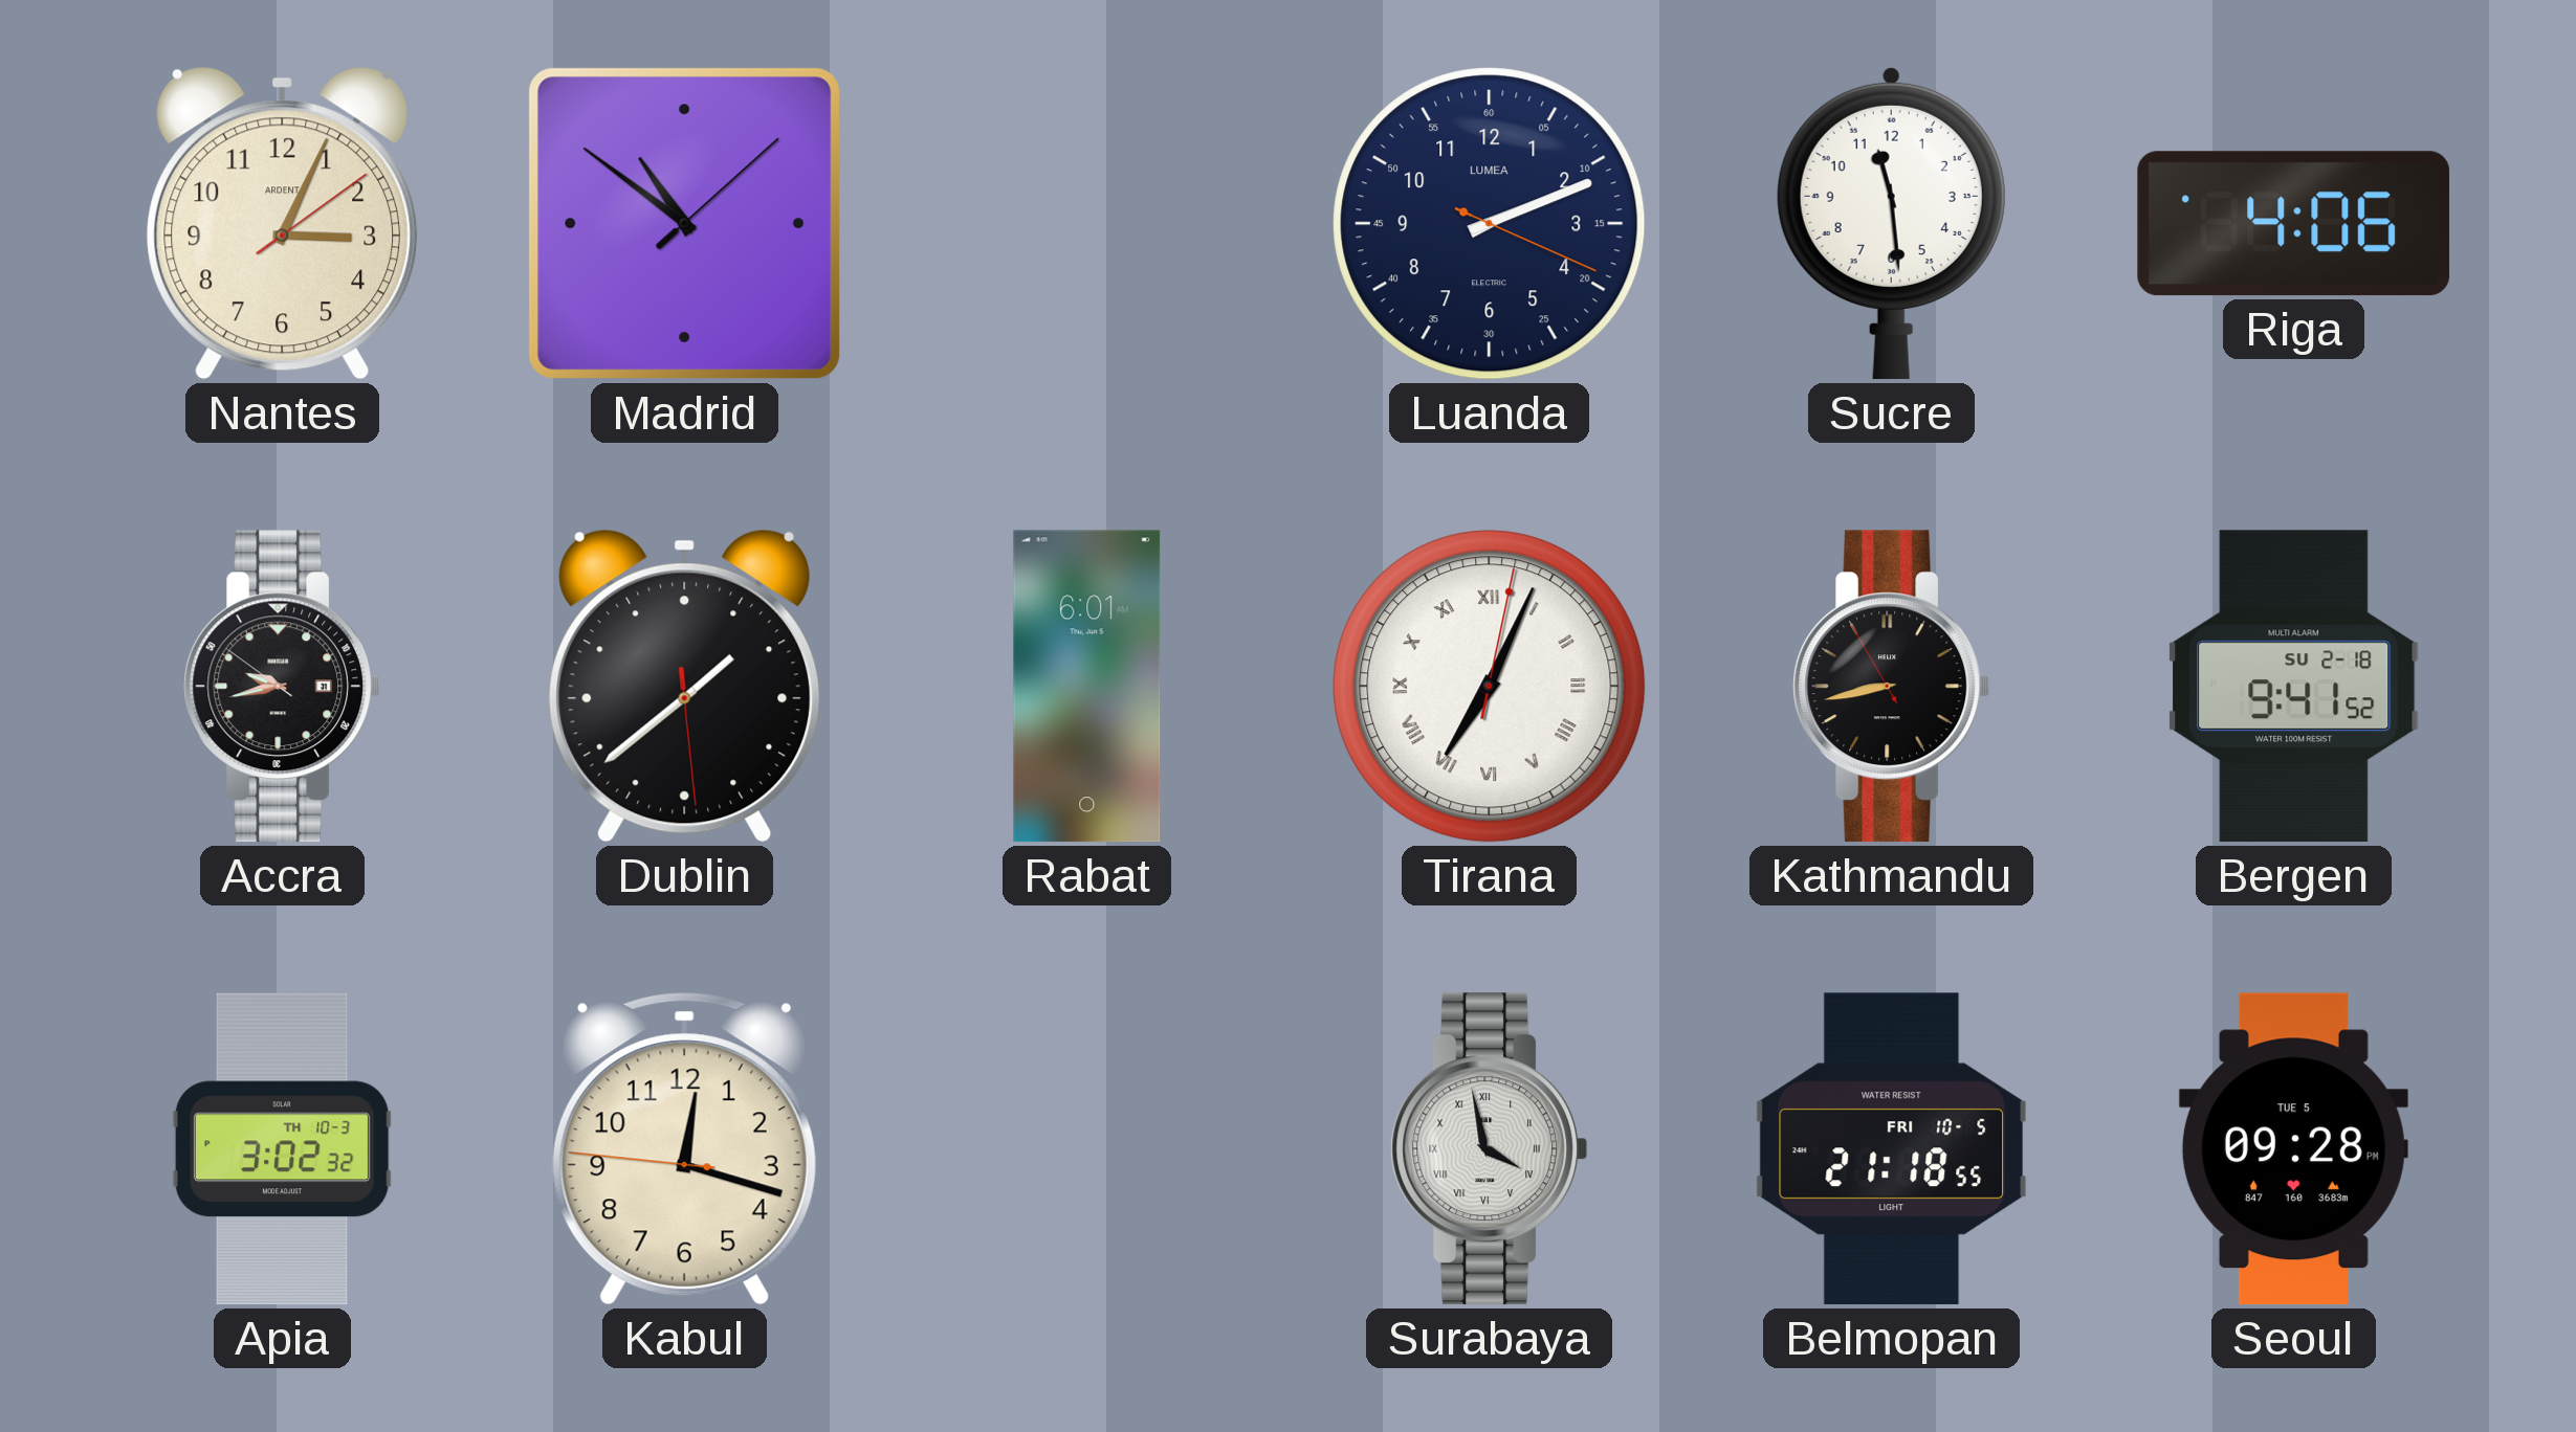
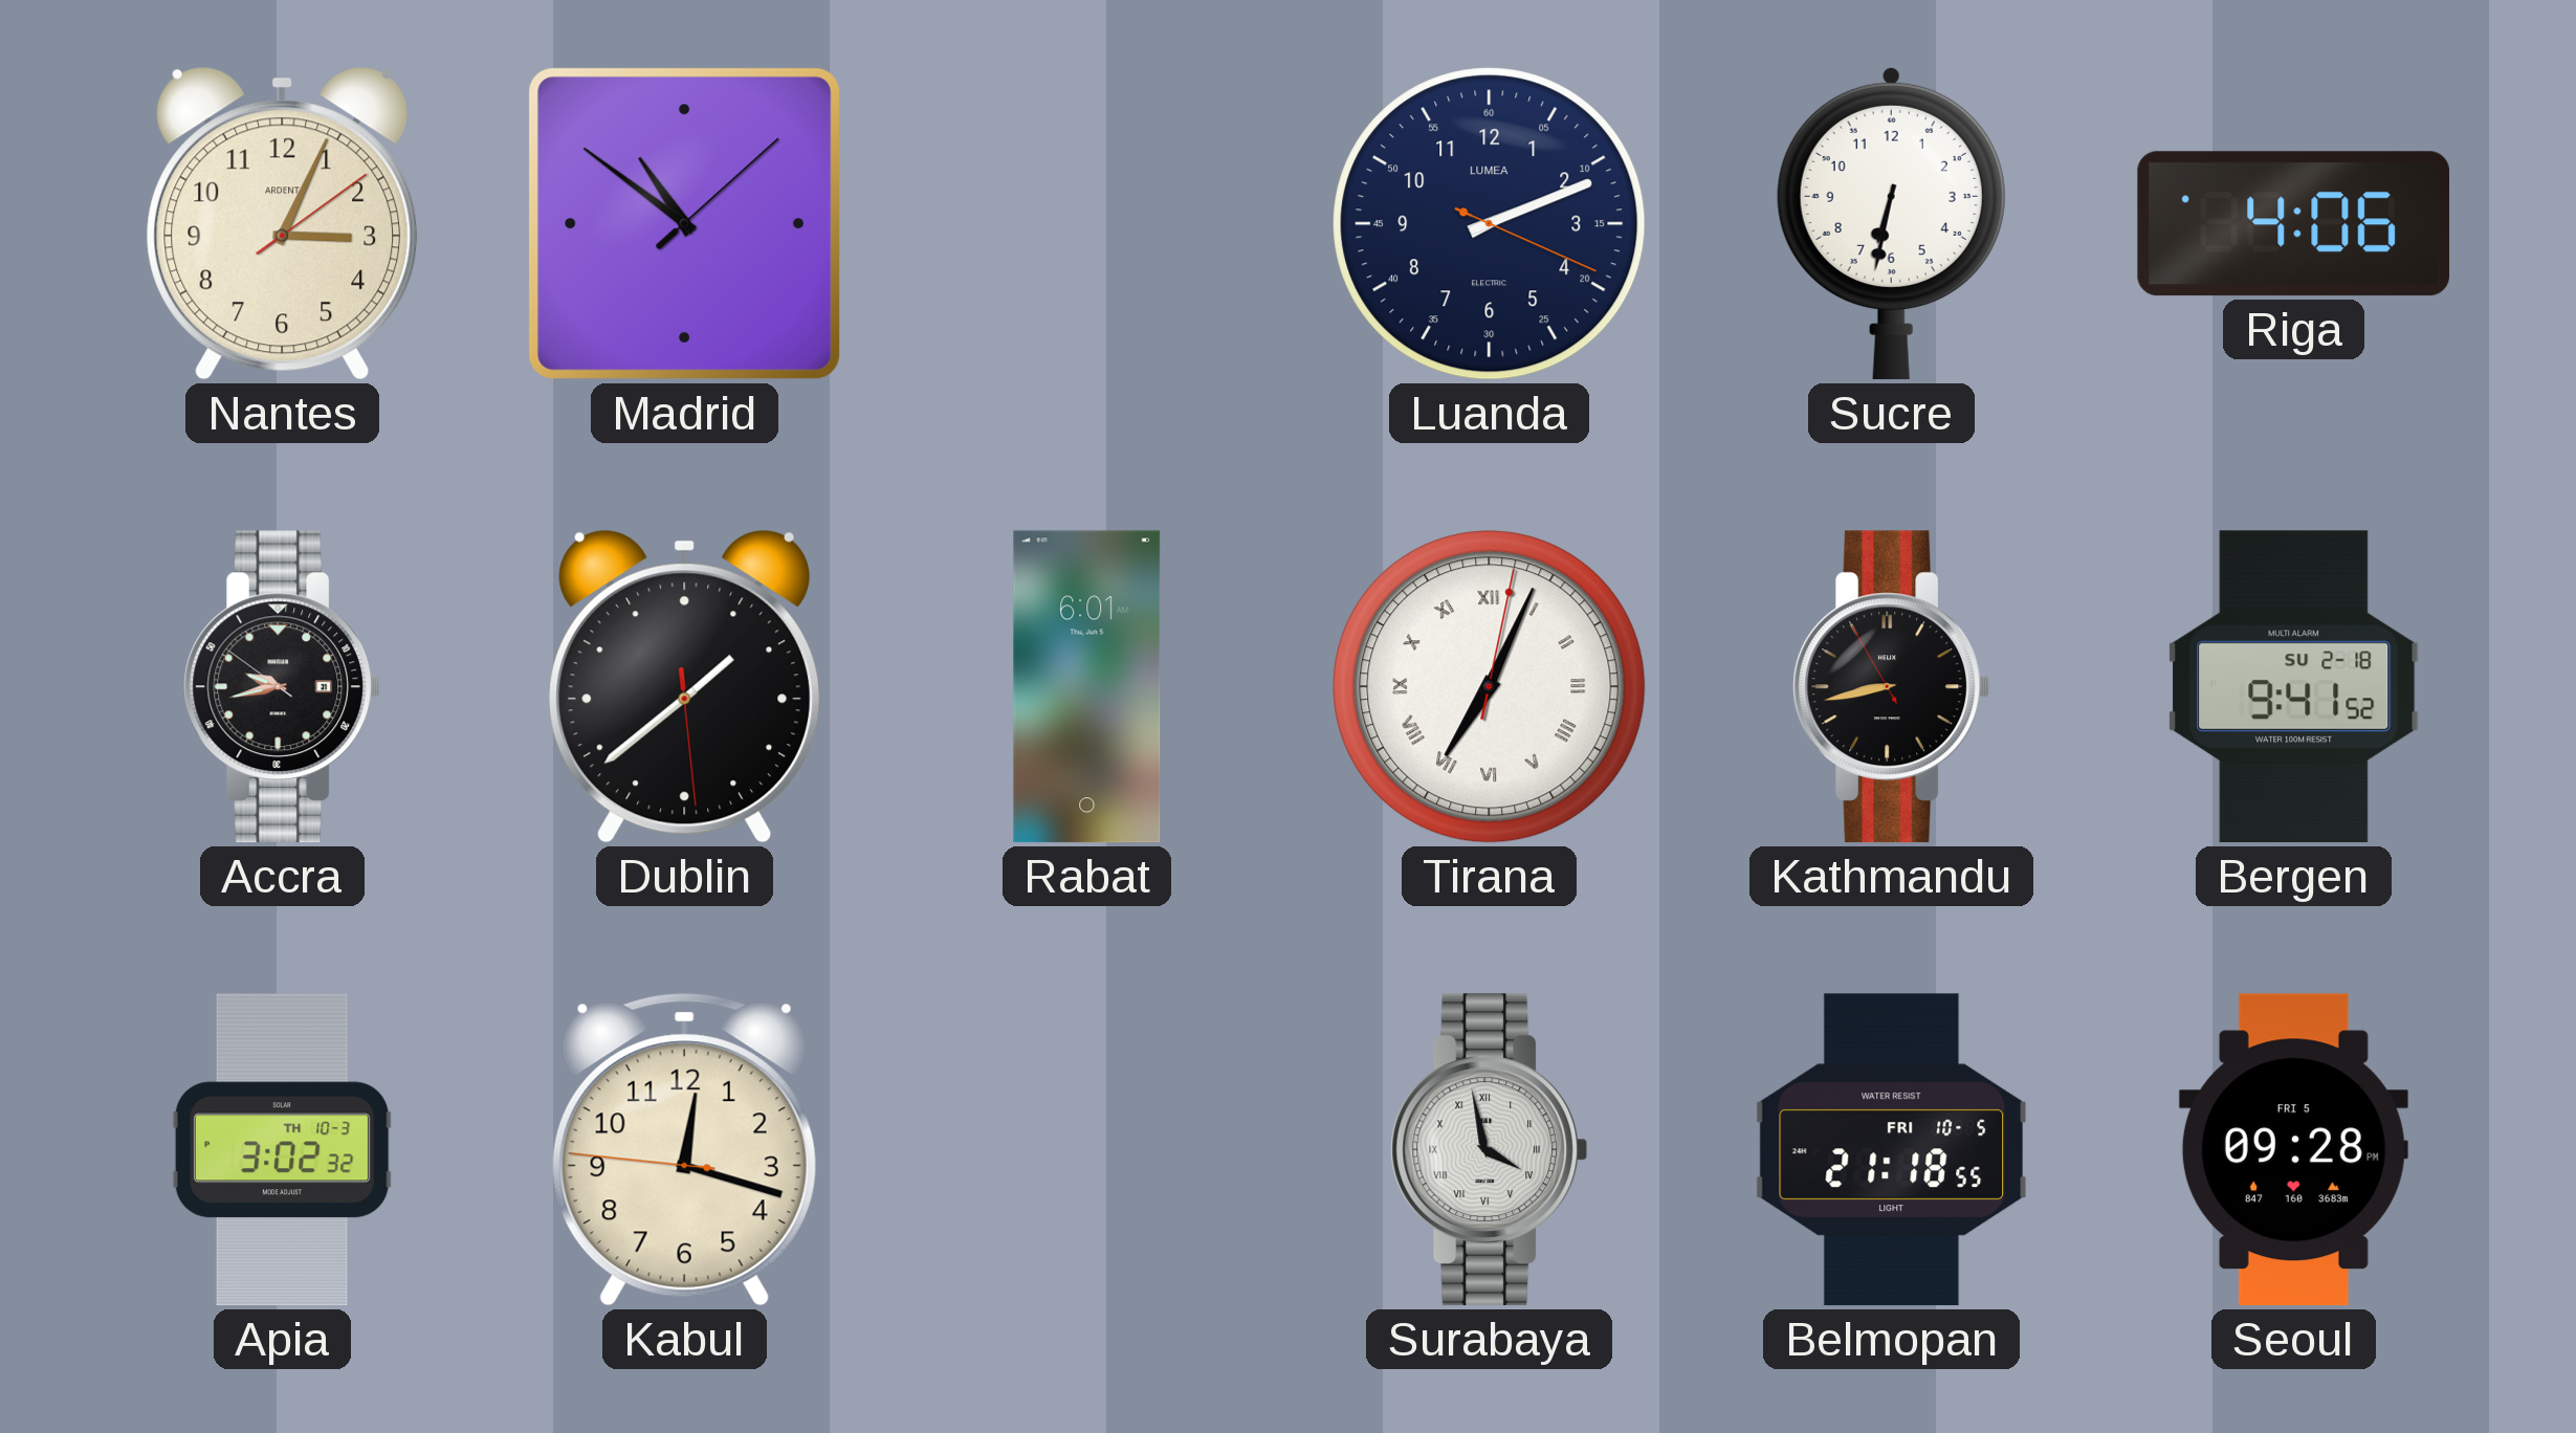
Sucre: 11:29 -> 6:32
Seoul date: TUE 5 -> FRI 5
